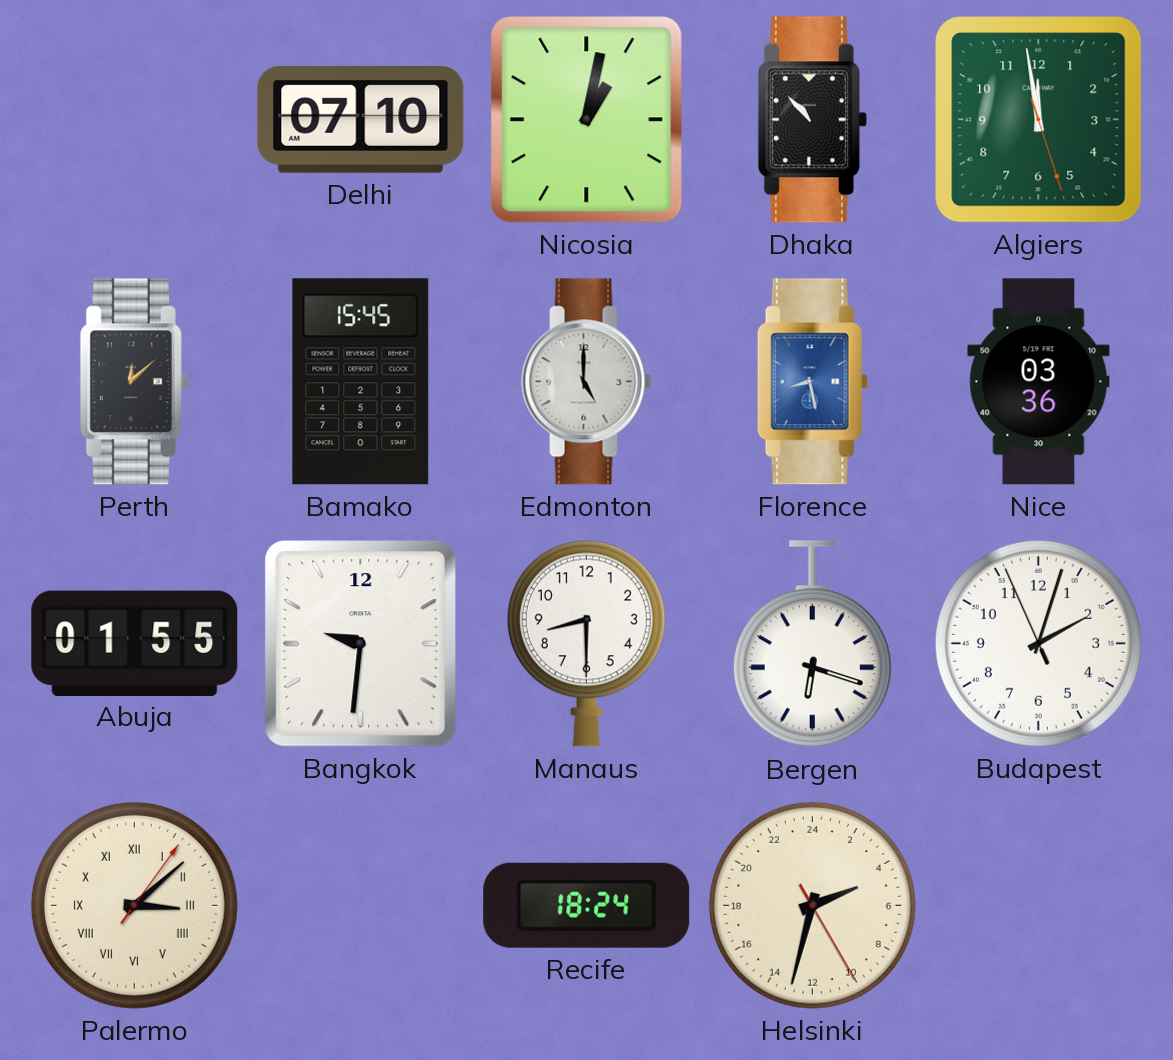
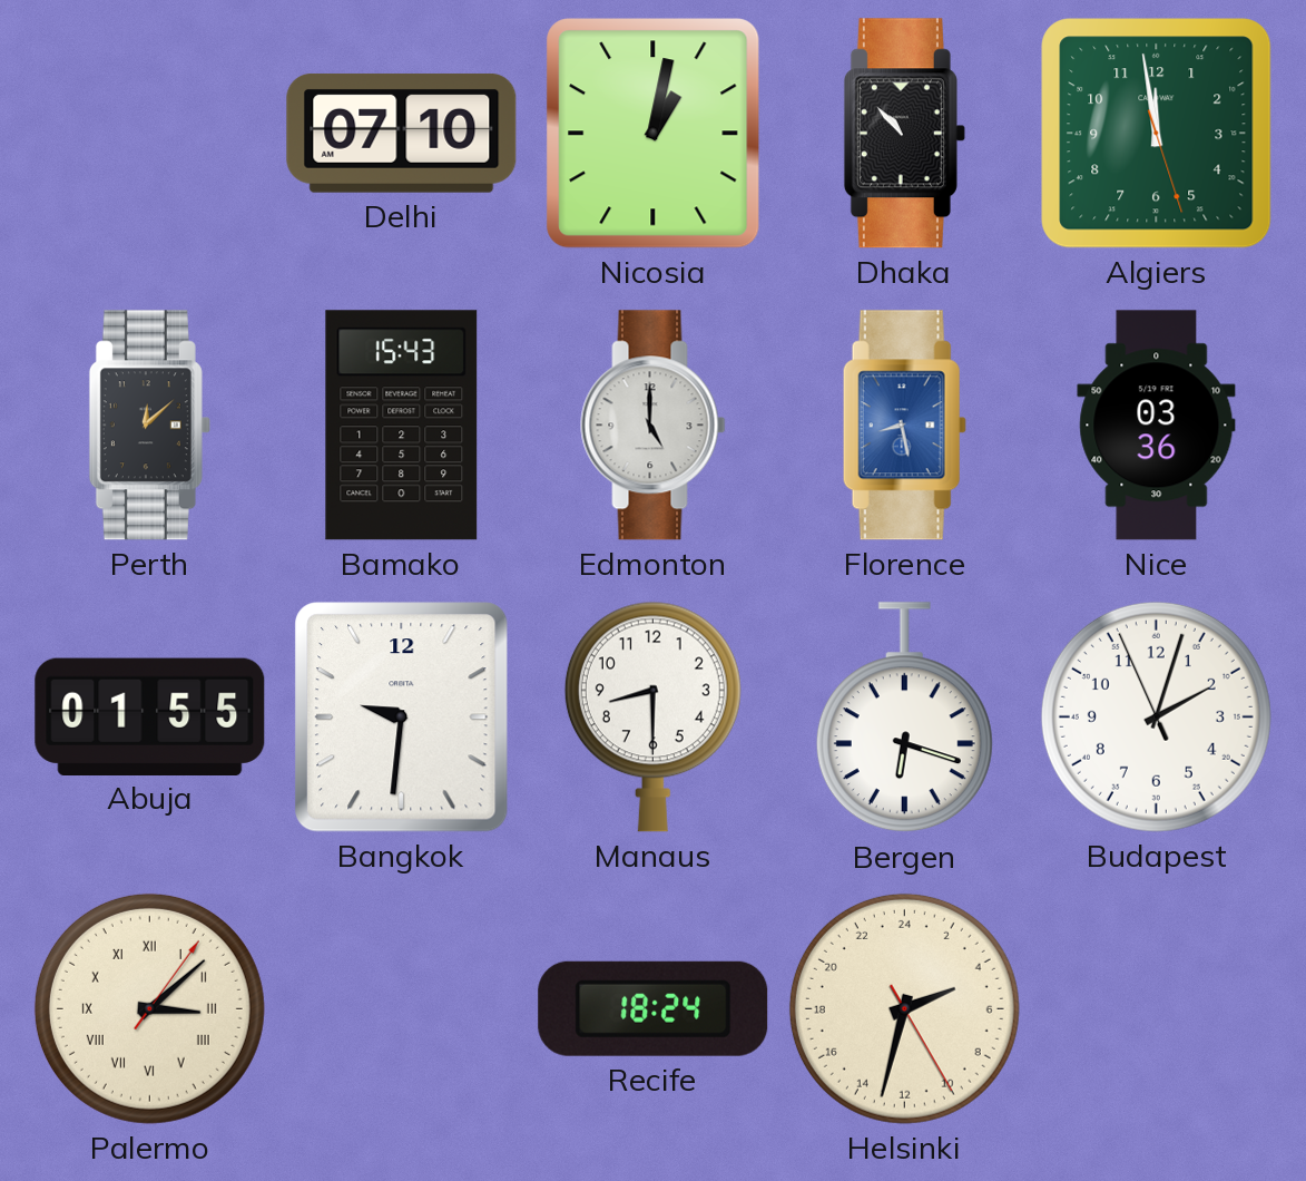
Bamako: 15:45 -> 15:43
